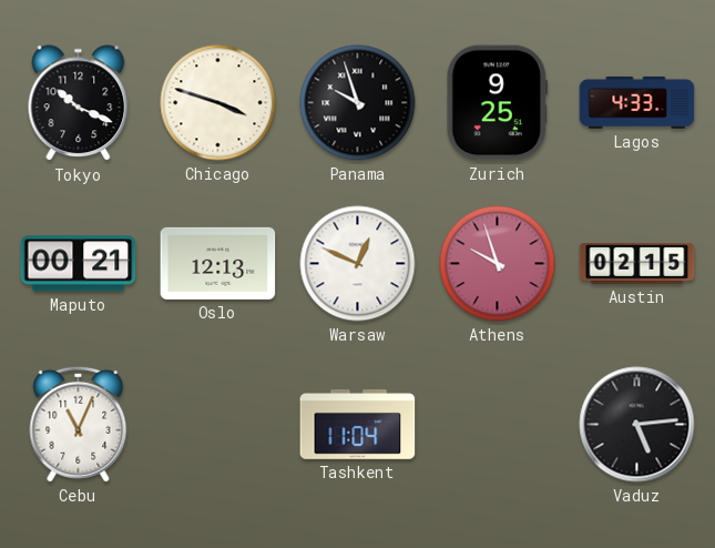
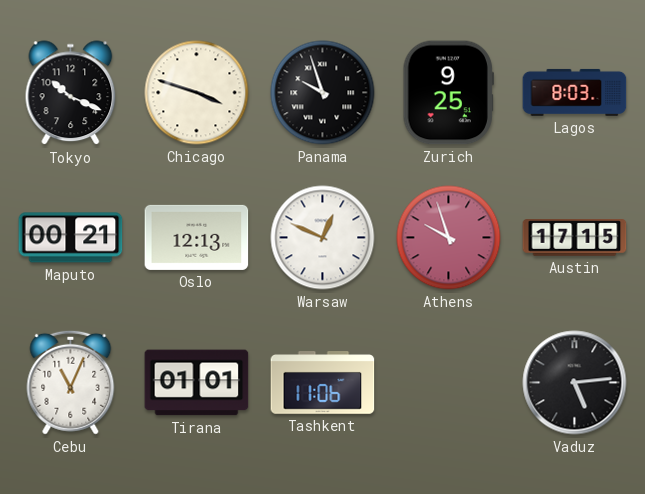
Lagos: 4:33 -> 8:03
Austin: 02:15 -> 17:15
Tirana: none -> 01:01
Tashkent: 11:04 -> 11:06
